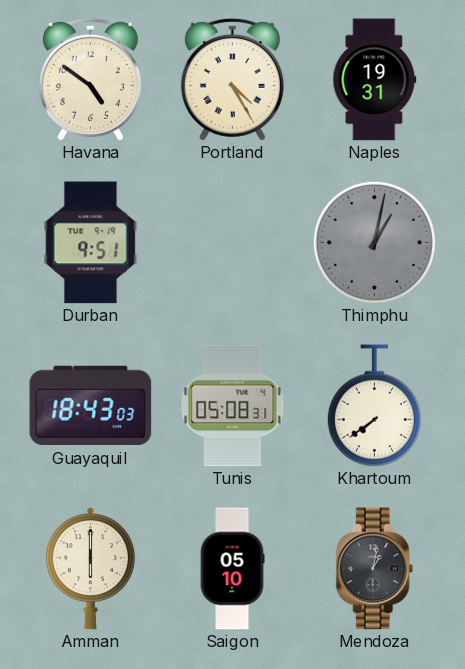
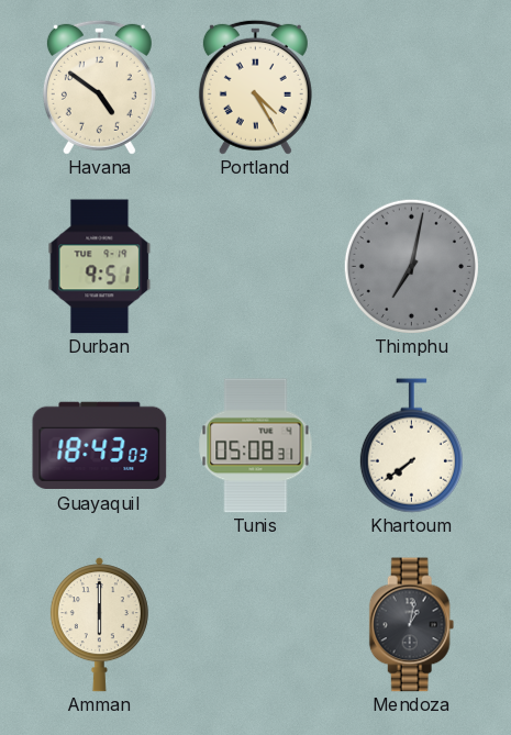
Naples: 19:31 -> none
Thimphu: 1:02 -> 7:02
Saigon: 05:10 -> none
